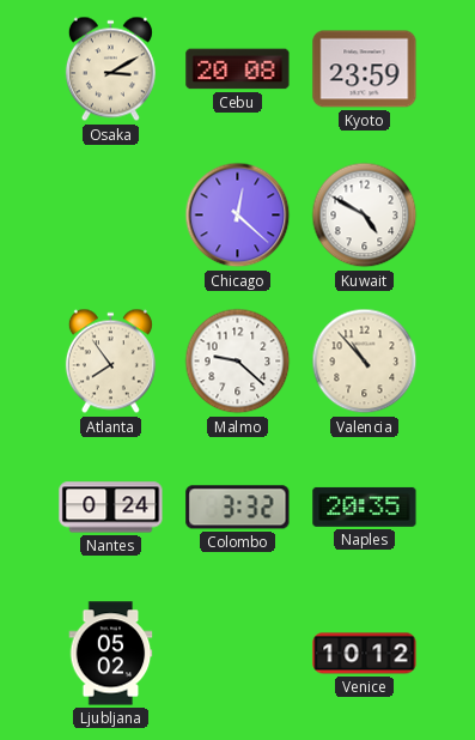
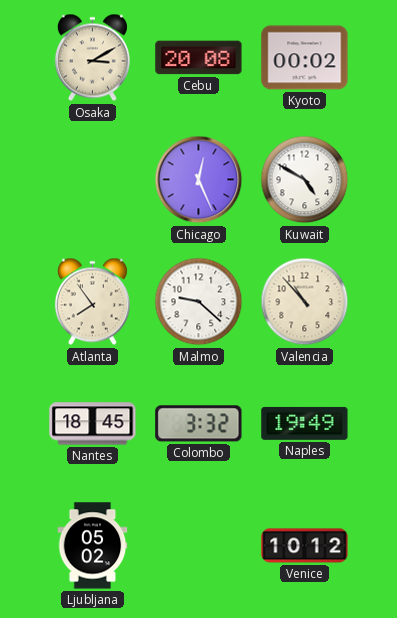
Kyoto: 23:59 -> 00:02
Chicago: 12:22 -> 12:26
Nantes: 0:24 -> 18:45
Naples: 20:35 -> 19:49
